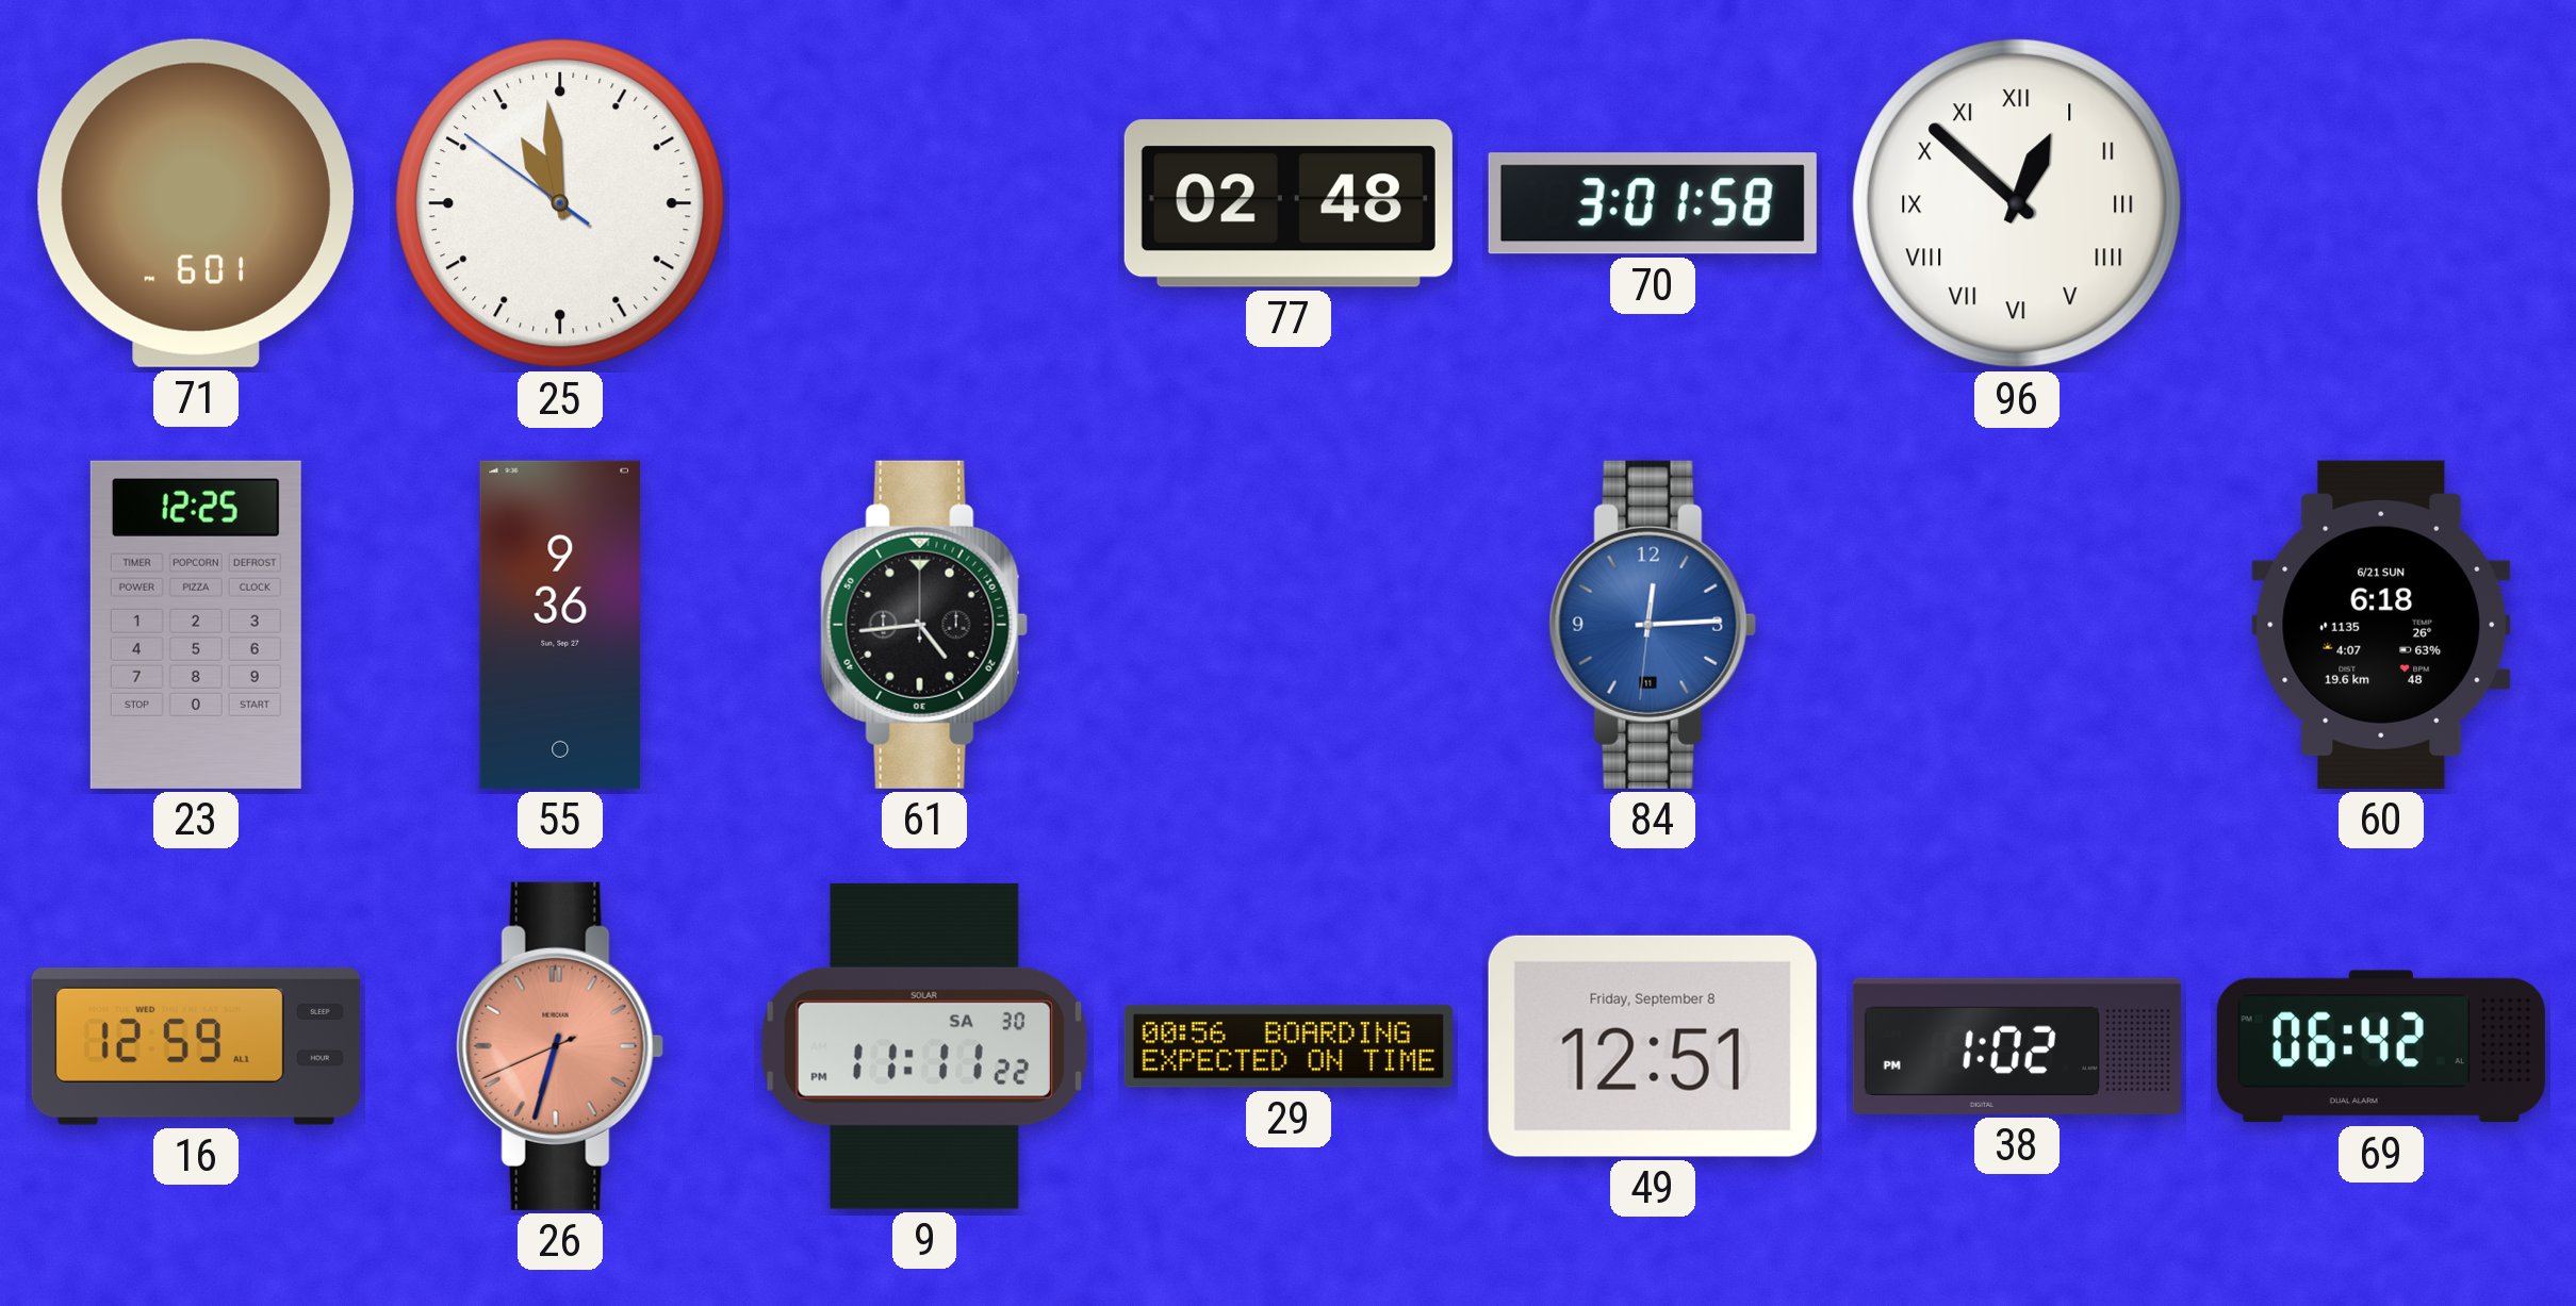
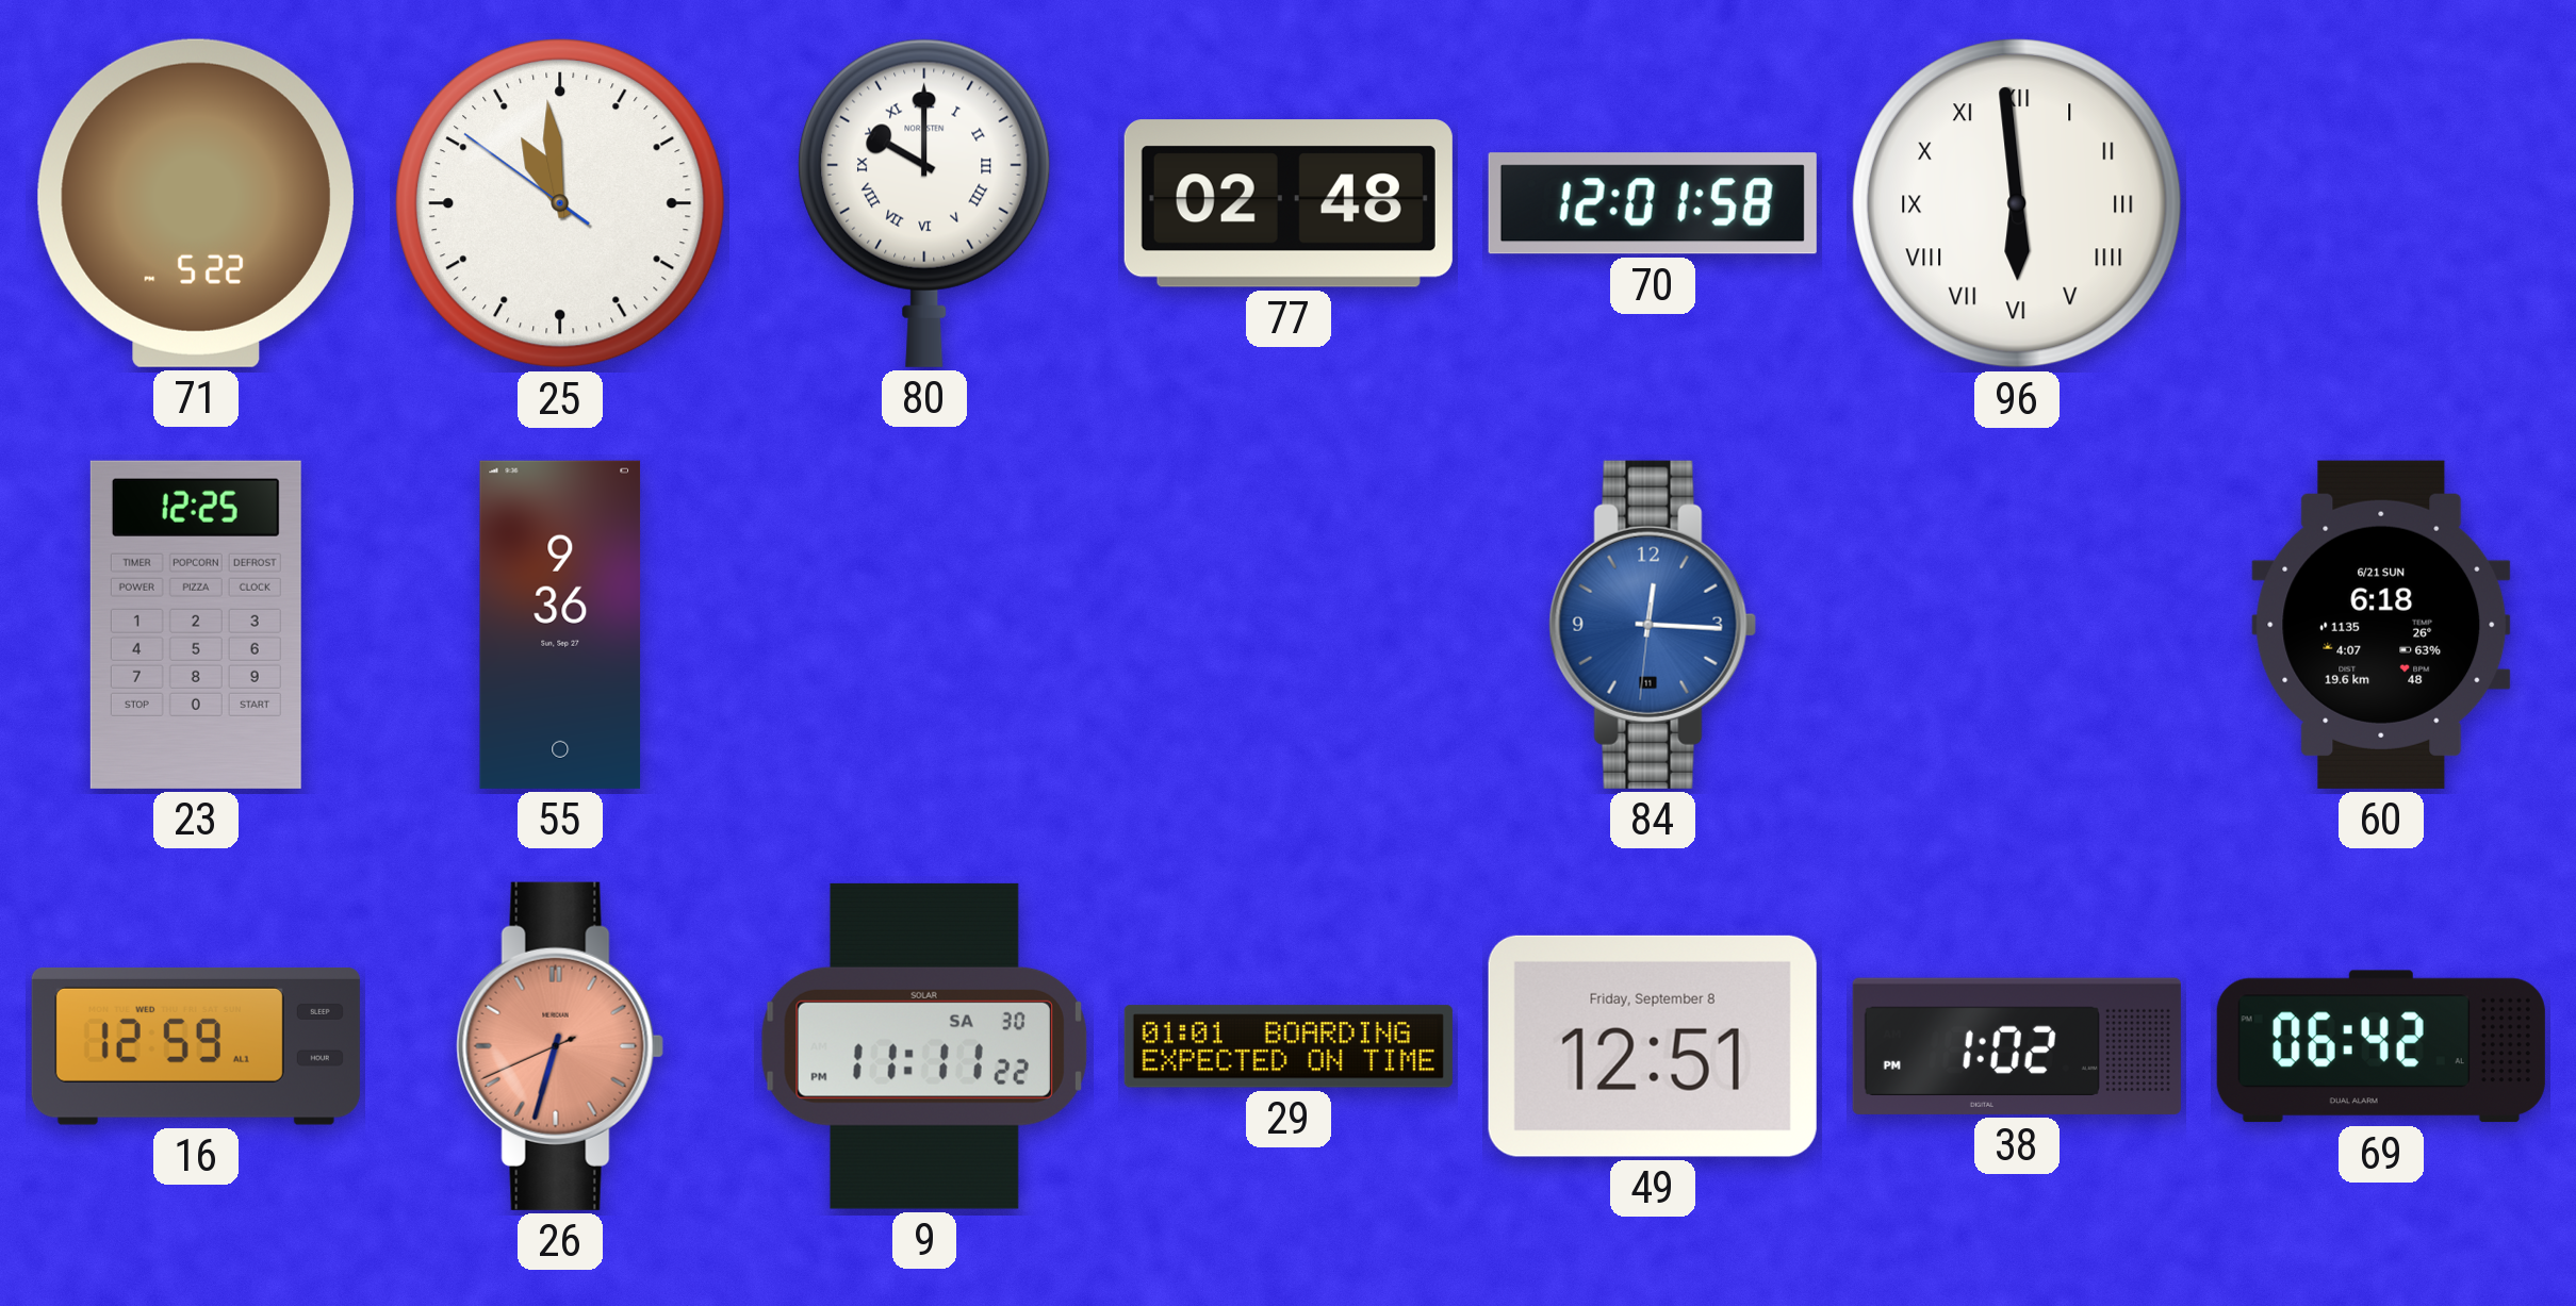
71: 6:01 -> 5:22
80: none -> 10:00
70: 3:01 -> 12:01
96: 12:52 -> 5:59
61: 4:44 -> none
84: 12:14 -> 12:15
29: 00:56 -> 01:01
